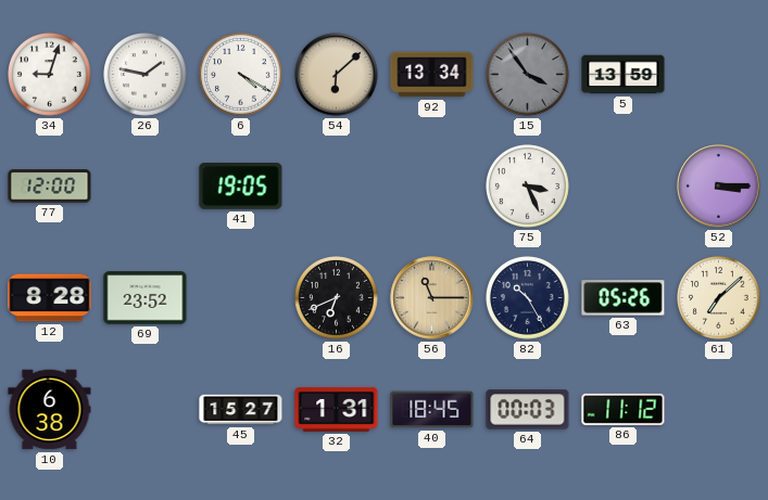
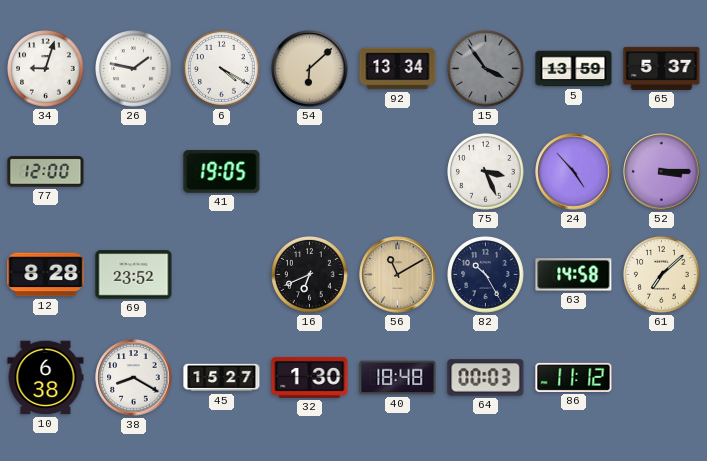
65: none -> 5:37
24: none -> 4:53
56: 11:15 -> 11:10
63: 05:26 -> 14:58
38: none -> 8:20
32: 1:31 -> 1:30
40: 18:45 -> 18:48
